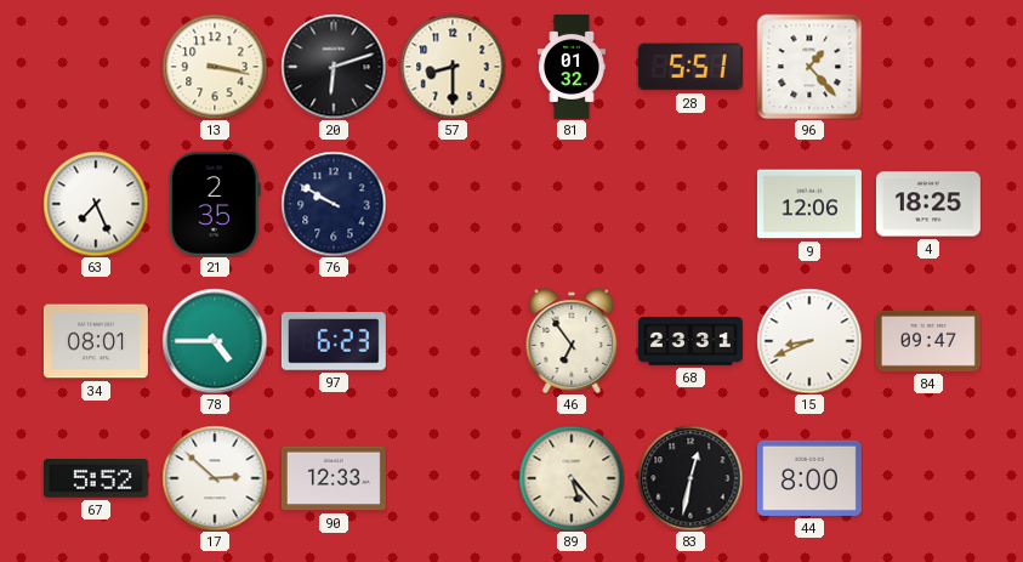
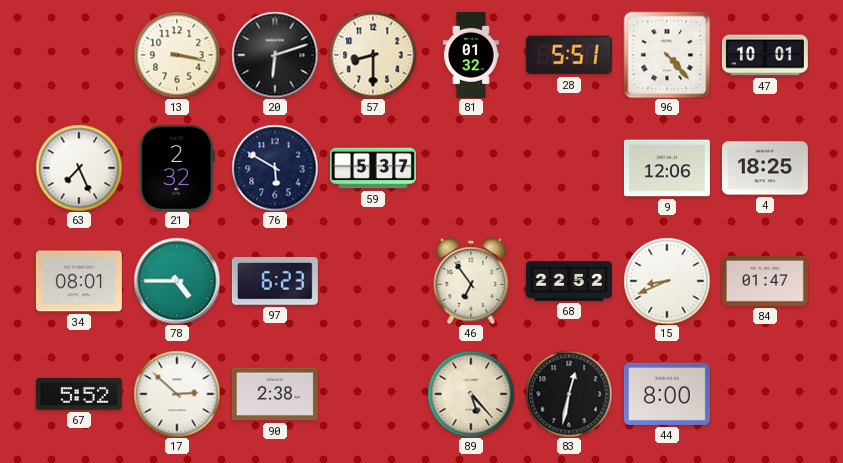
96: 1:23 -> 4:23
47: none -> 10:01
21: 2:35 -> 2:32
76: 9:50 -> 5:50
59: none -> 5:37
68: 23:31 -> 22:52
84: 09:47 -> 01:47
90: 12:33 -> 2:38
